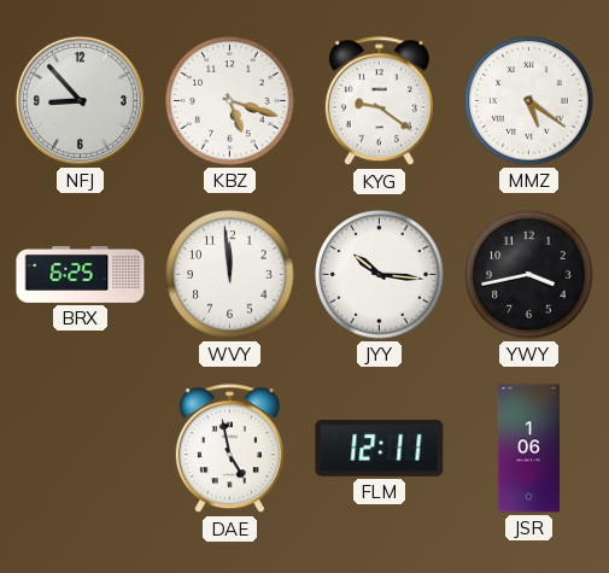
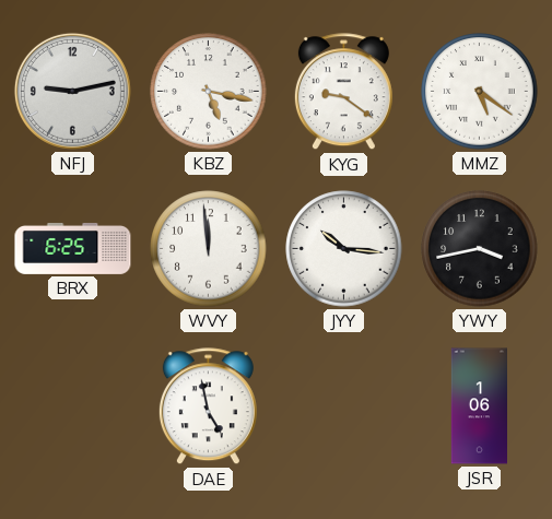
NFJ: 8:53 -> 9:13
KBZ: 5:18 -> 5:17
FLM: 12:11 -> none
